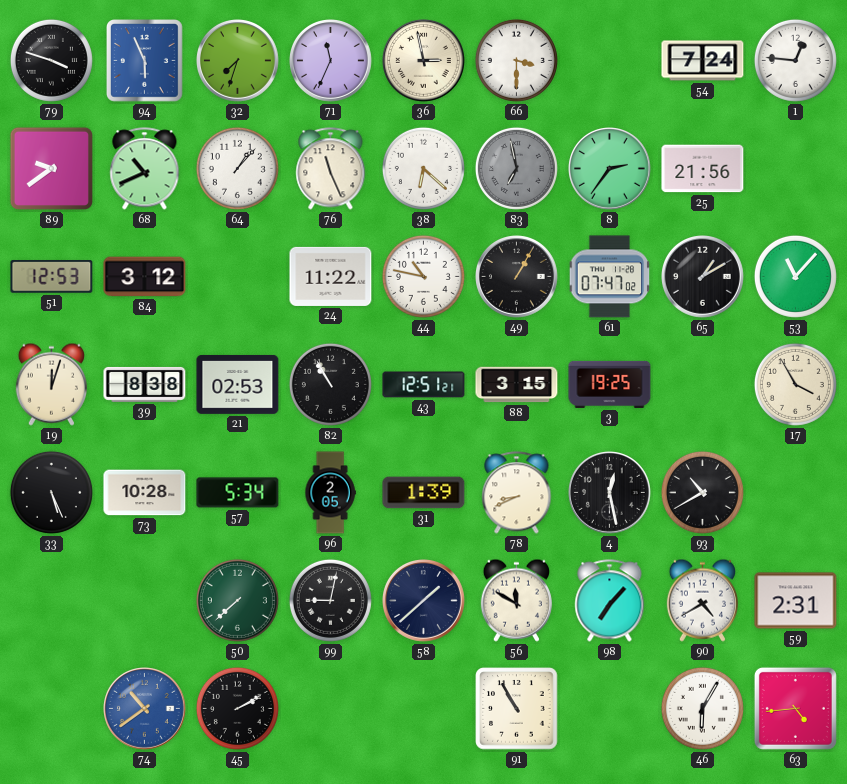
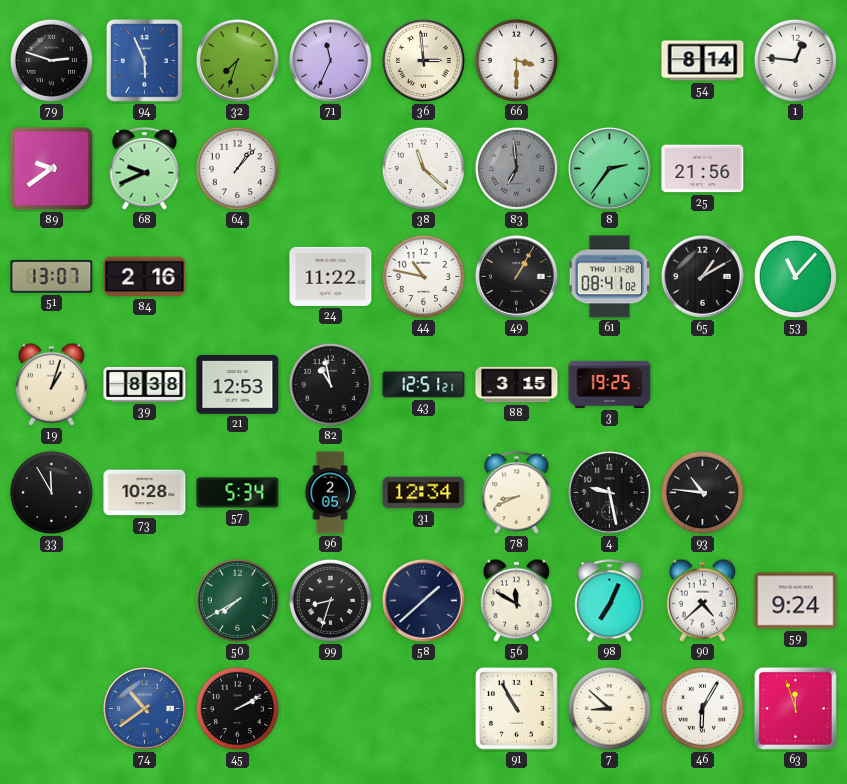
79: 3:48 -> 2:48
36: 2:58 -> 2:59
54: 7:24 -> 8:14
68: 10:41 -> 9:41
76: 11:26 -> none
38: 6:22 -> 11:22
83: 6:58 -> 6:59
51: 12:53 -> 13:07
84: 3:12 -> 2:16
61: 07:47 -> 08:41
19: 12:03 -> 1:03
21: 02:53 -> 12:53
82: 10:55 -> 10:58
17: 3:55 -> none
33: 5:26 -> 11:55
31: 1:39 -> 12:34
4: 12:28 -> 9:28
93: 10:40 -> 10:46
50: 7:38 -> 7:40
99: 9:02 -> 8:33
98: 7:07 -> 7:04
90: 4:40 -> 4:38
59: 2:31 -> 9:24
7: none -> 8:52
63: 4:44 -> 11:57
